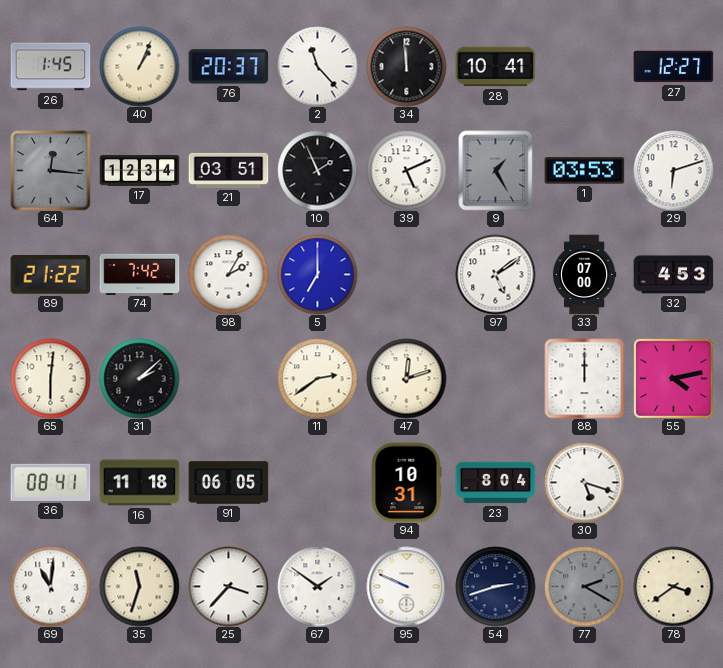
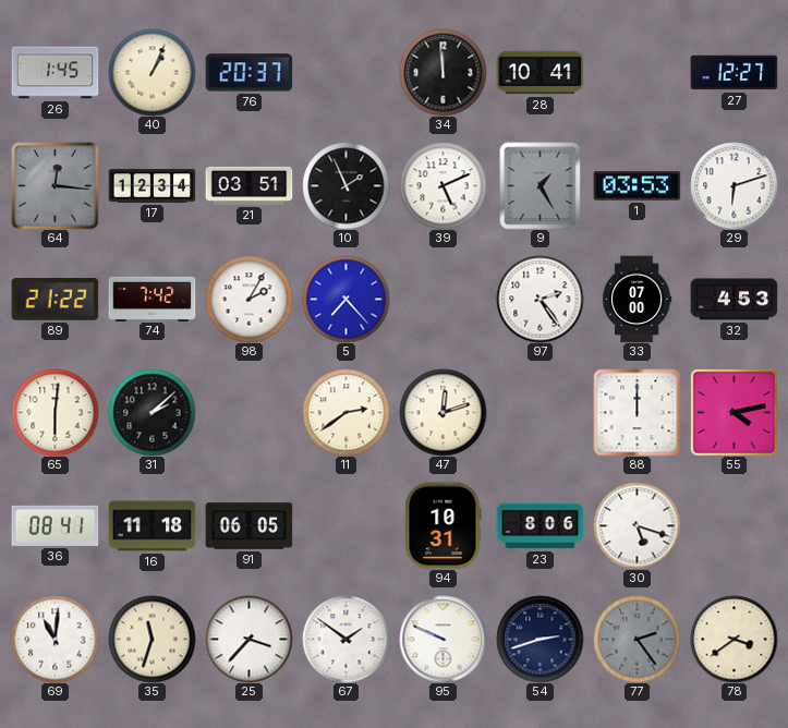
2: 11:23 -> none
5: 7:00 -> 7:23
97: 5:09 -> 2:24
23: 8:04 -> 8:06
77: 2:20 -> 2:24
